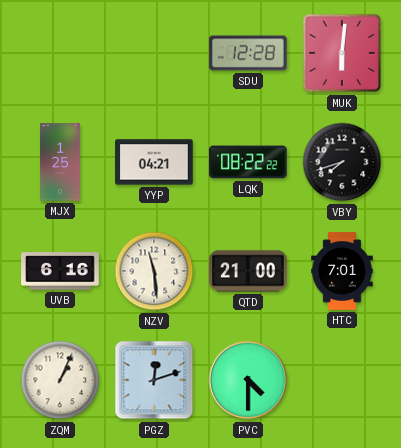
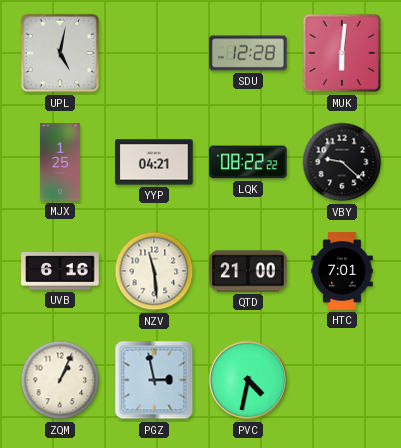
UPL: none -> 5:02
VBY: 7:42 -> 9:22
PGZ: 12:12 -> 2:58
PVC: 4:30 -> 4:32
